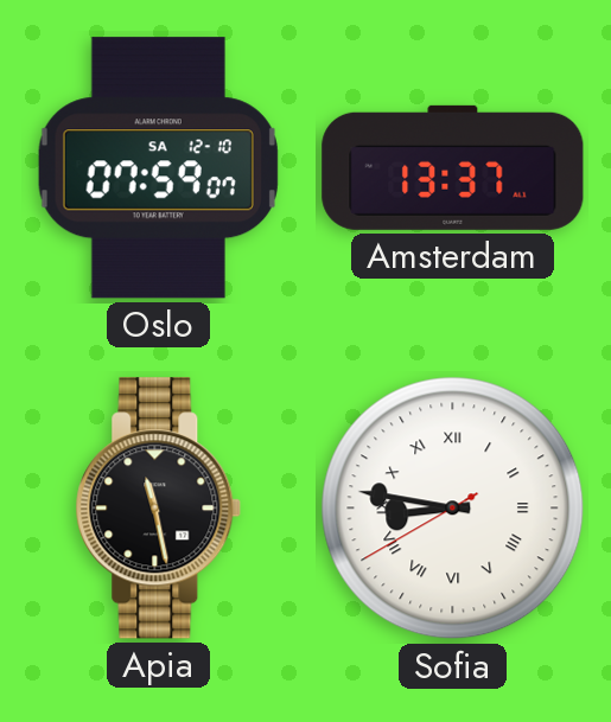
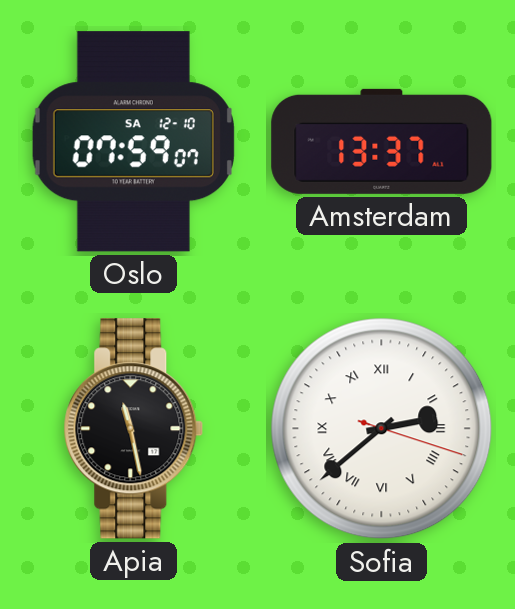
Sofia: 8:46 -> 2:38
